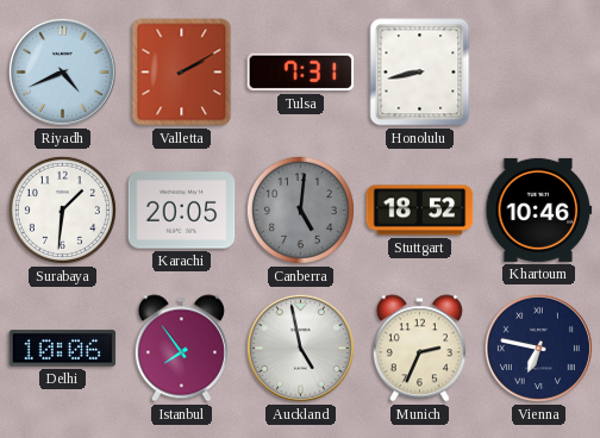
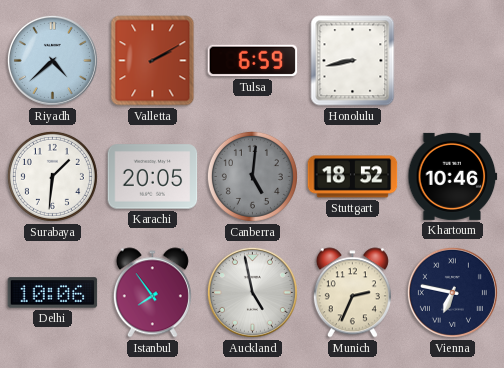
Riyadh: 4:41 -> 4:38
Tulsa: 7:31 -> 6:59
